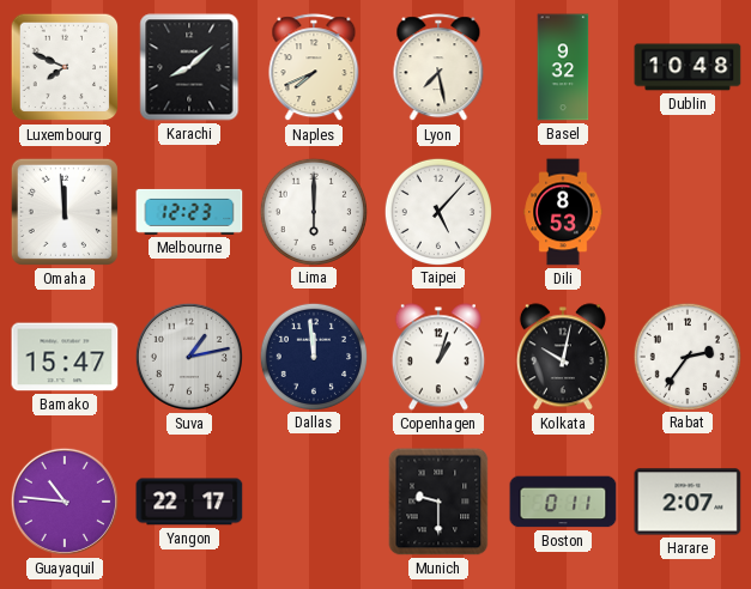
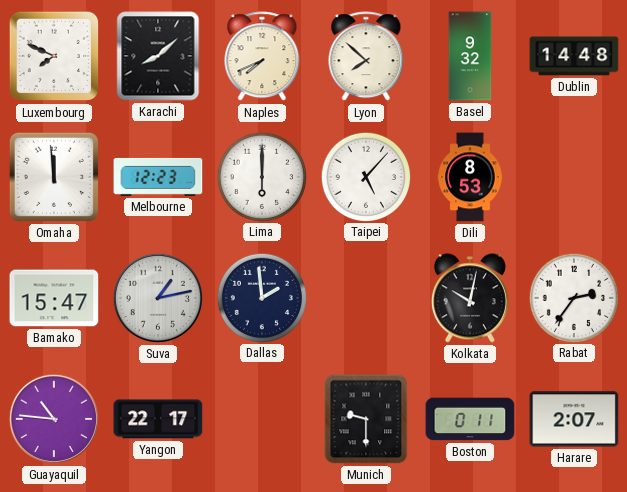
Lyon: 7:28 -> 7:52
Dublin: 10:48 -> 14:48
Dallas: 11:59 -> 1:59
Copenhagen: 1:03 -> none
